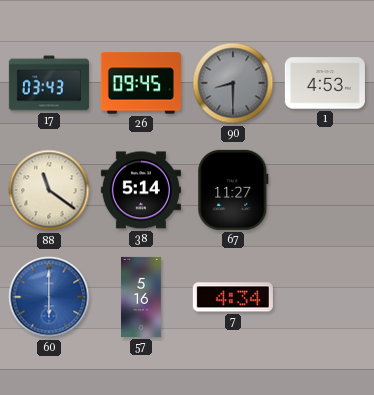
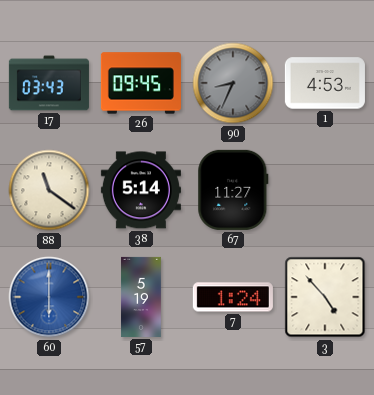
90: 8:30 -> 8:34
57: 5:16 -> 5:19
7: 4:34 -> 1:24
3: none -> 4:53
